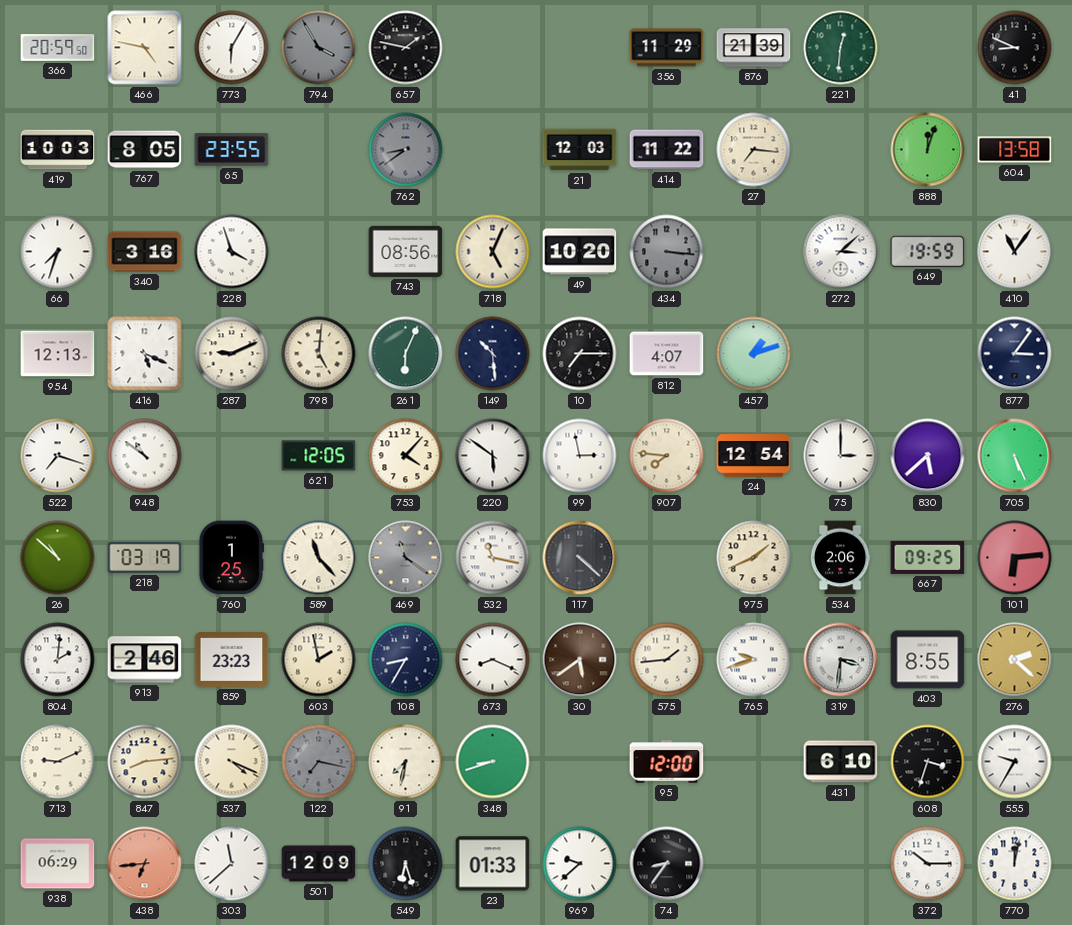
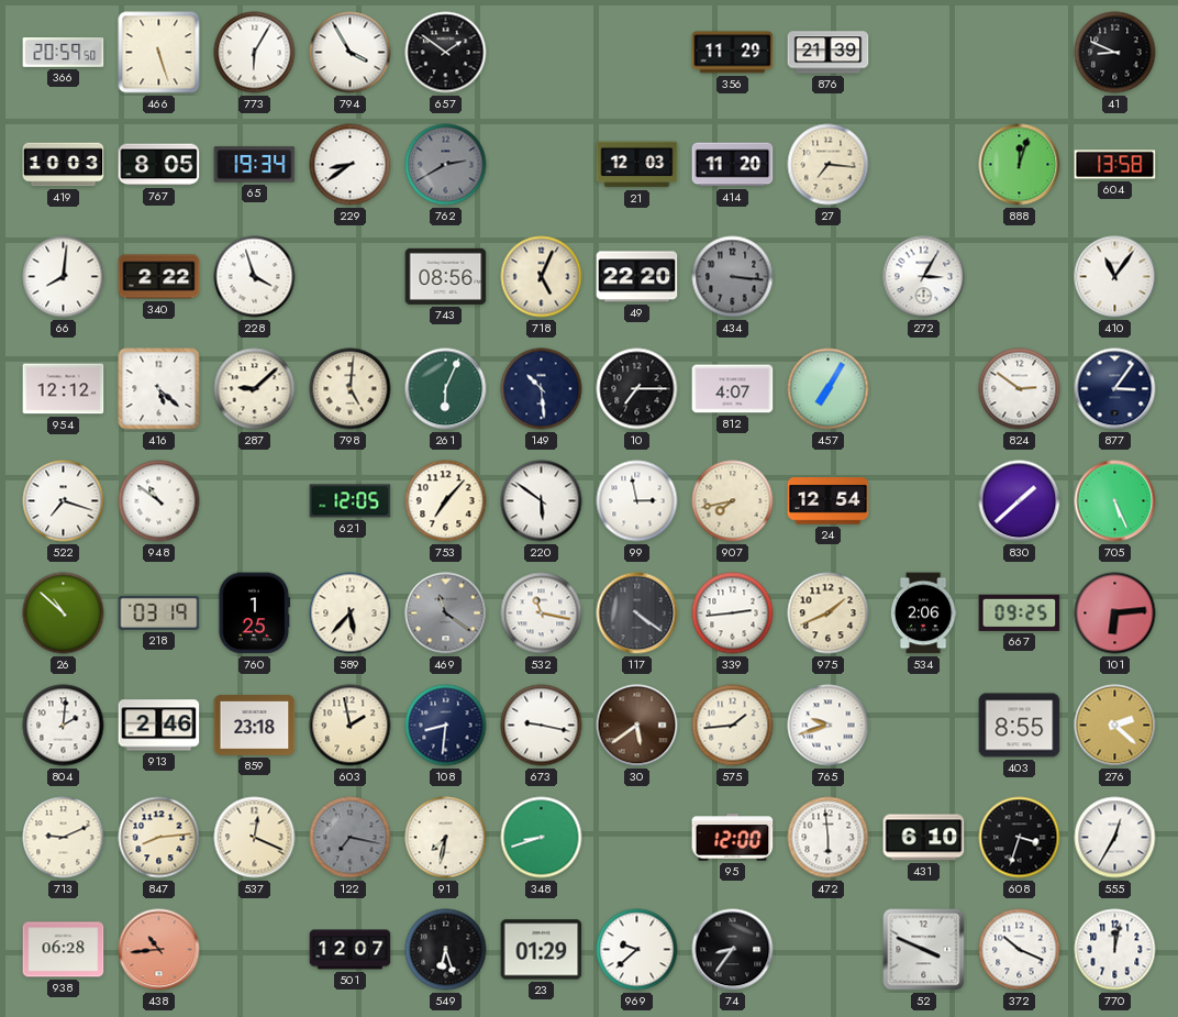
466: 4:47 -> 5:27
794 dial: grey -> white
657: 1:47 -> 1:51
221: 12:31 -> none
65: 23:55 -> 19:34
229: none -> 8:39
762: 8:39 -> 2:40
414: 11:22 -> 11:20
66: 7:33 -> 8:01
340: 3:16 -> 2:22
49: 10:20 -> 22:20
272: 3:08 -> 3:05
649: 19:59 -> none
954: 12:13 -> 12:12
416: 5:19 -> 5:22
287: 9:11 -> 9:08
457: 1:12 -> 7:05
824: none -> 2:51
753: 4:07 -> 7:07
907: 7:46 -> 7:43
75: 3:00 -> none
830: 5:38 -> 1:38
589: 11:23 -> 5:37
117: 4:22 -> 4:21
339: none -> 2:44
859: 23:23 -> 23:18
108: 8:35 -> 8:31
673: 8:19 -> 9:17
319: 3:31 -> none
537: 4:19 -> 12:19
472: none -> 5:59
555: 9:35 -> 12:35
938: 06:29 -> 06:28
438: 6:44 -> 10:44
303: 11:38 -> none
501: 12:09 -> 12:07
23: 01:33 -> 01:29
52: none -> 3:49
372: 10:15 -> 10:19
